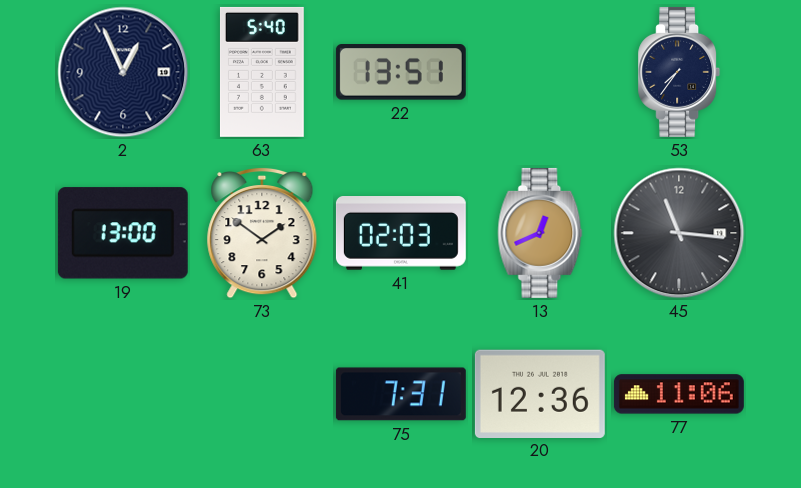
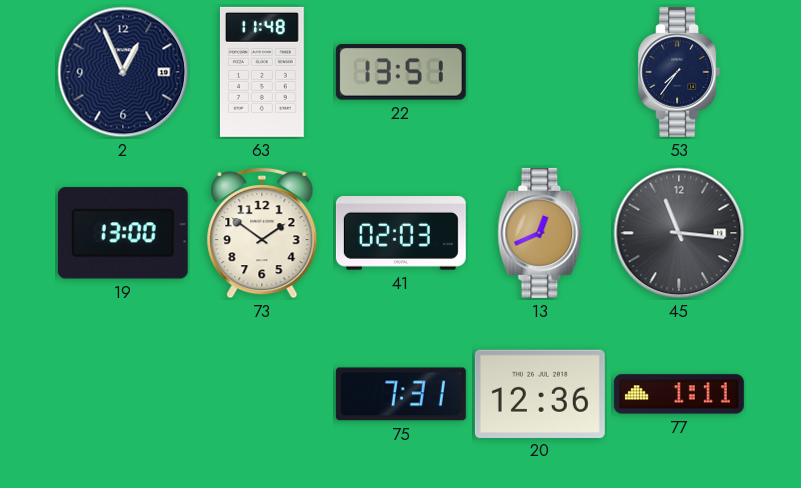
63: 5:40 -> 11:48
77: 11:06 -> 1:11
